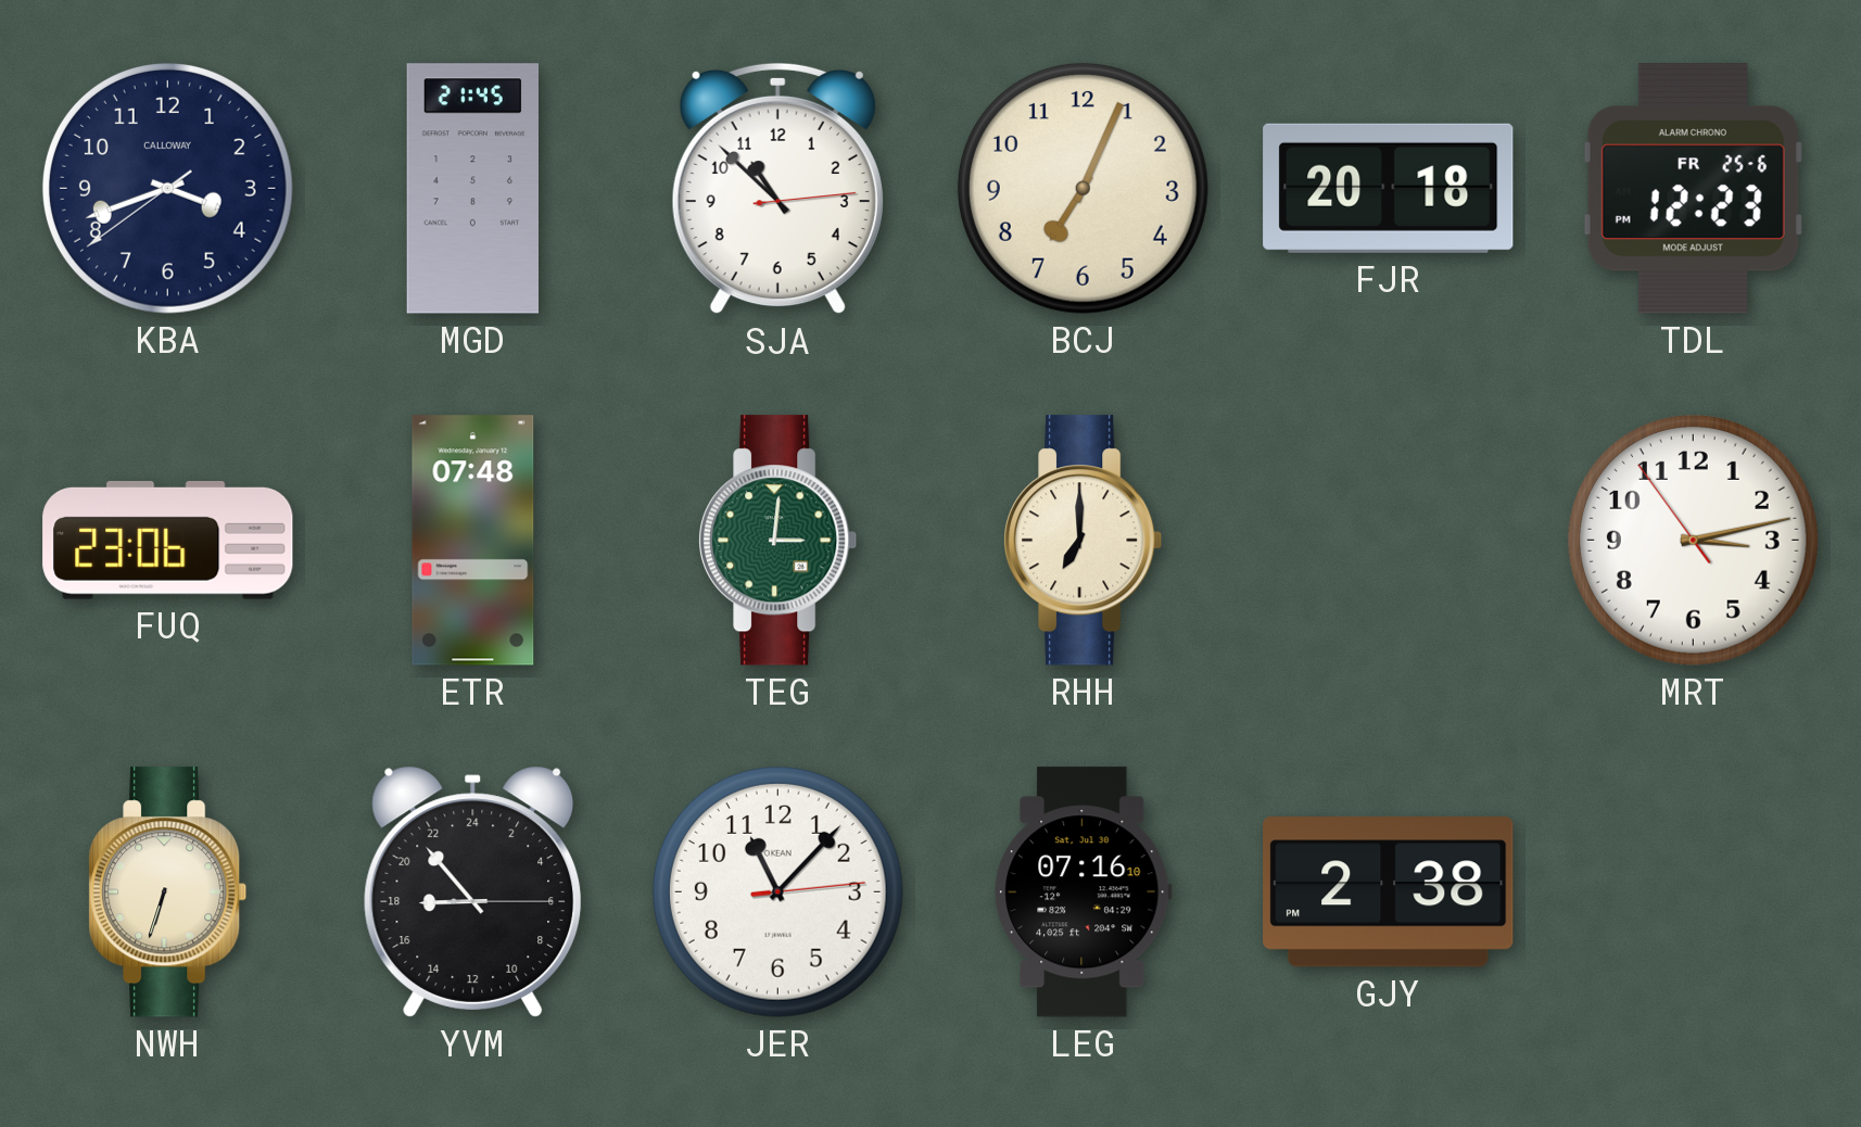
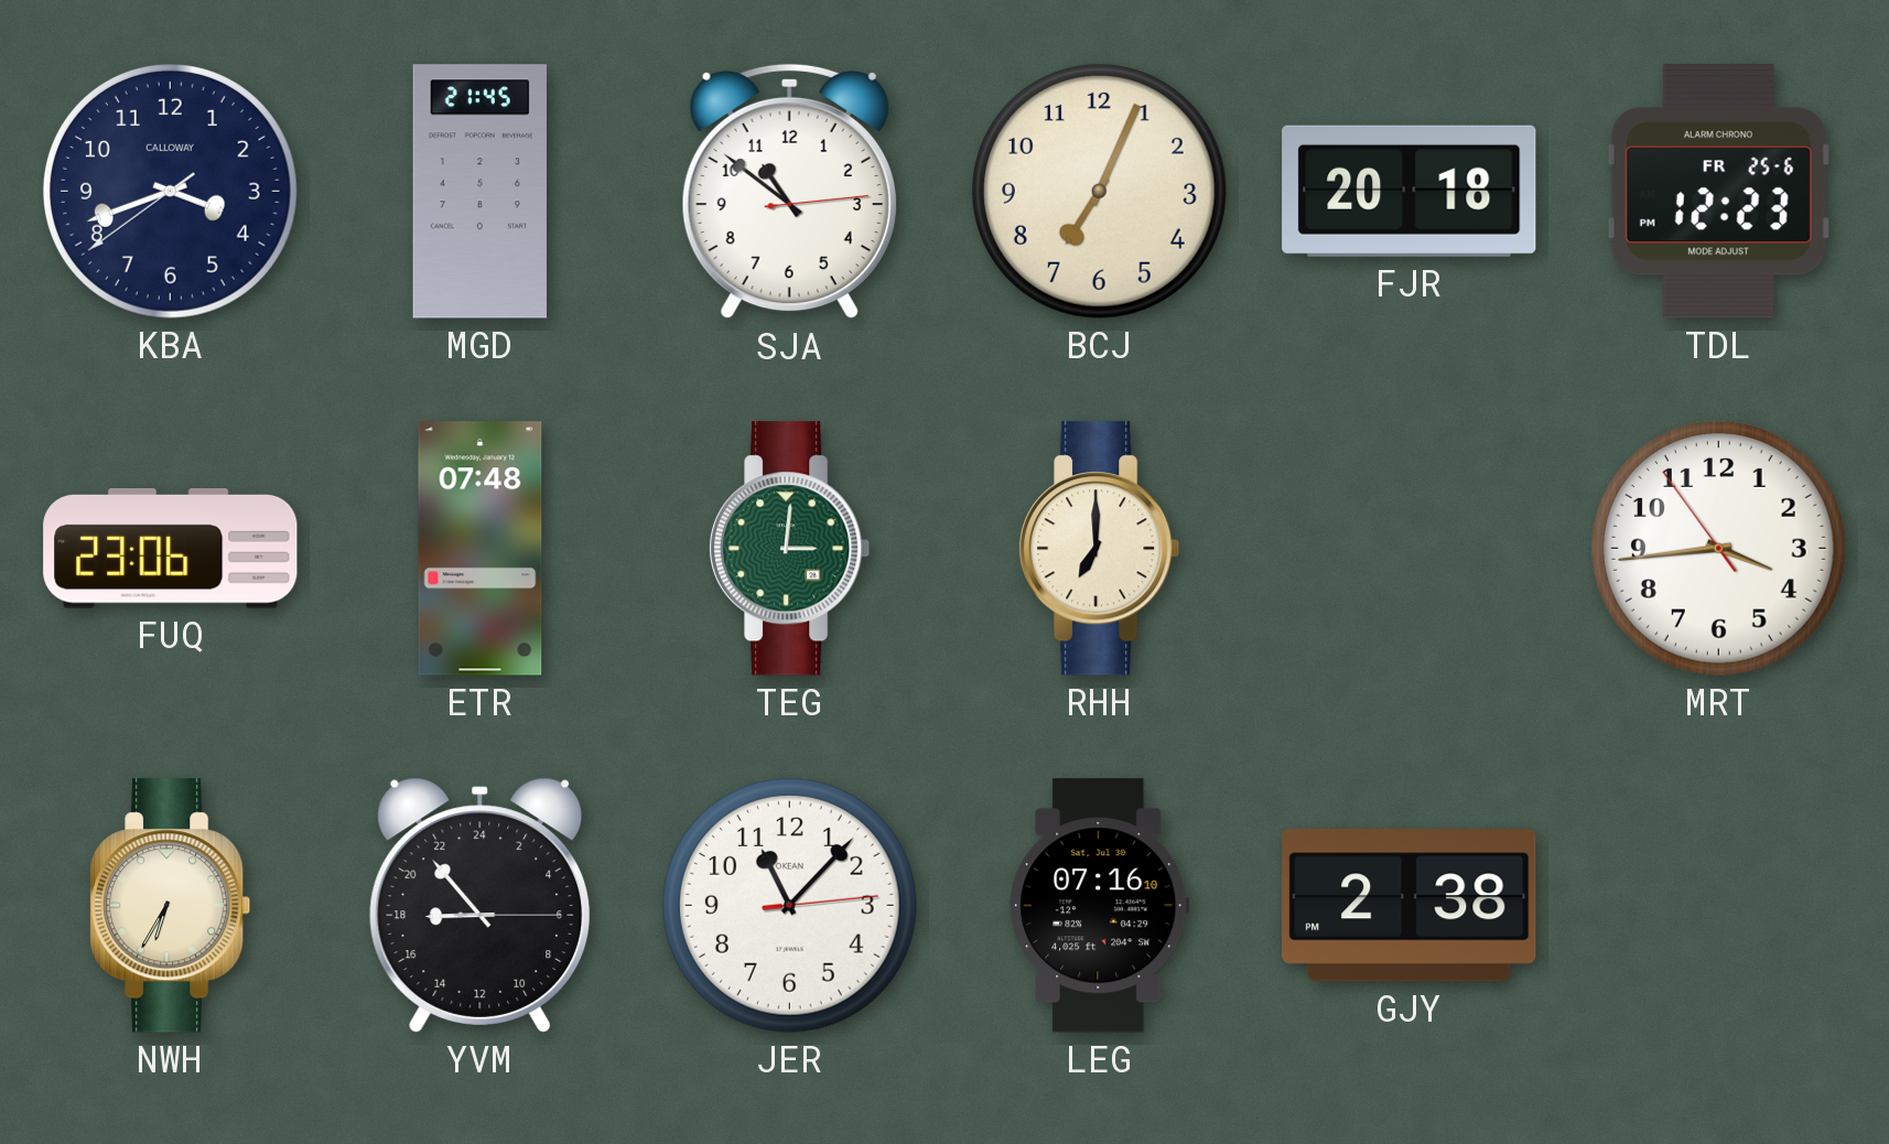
SJA: 10:52 -> 10:51
MRT: 3:12 -> 3:43
NWH: 6:33 -> 6:35
